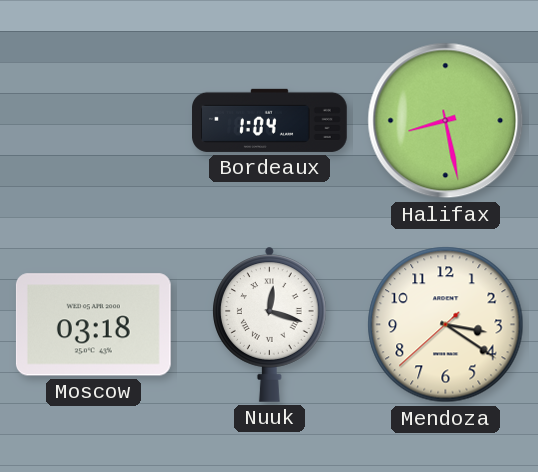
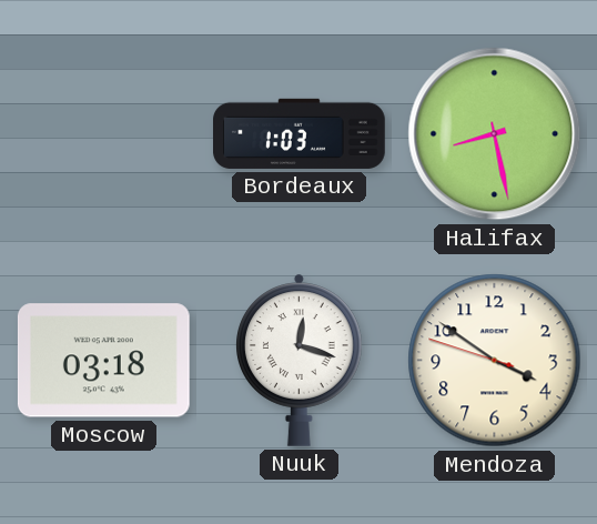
Bordeaux: 1:04 -> 1:03
Mendoza: 3:20 -> 3:50
